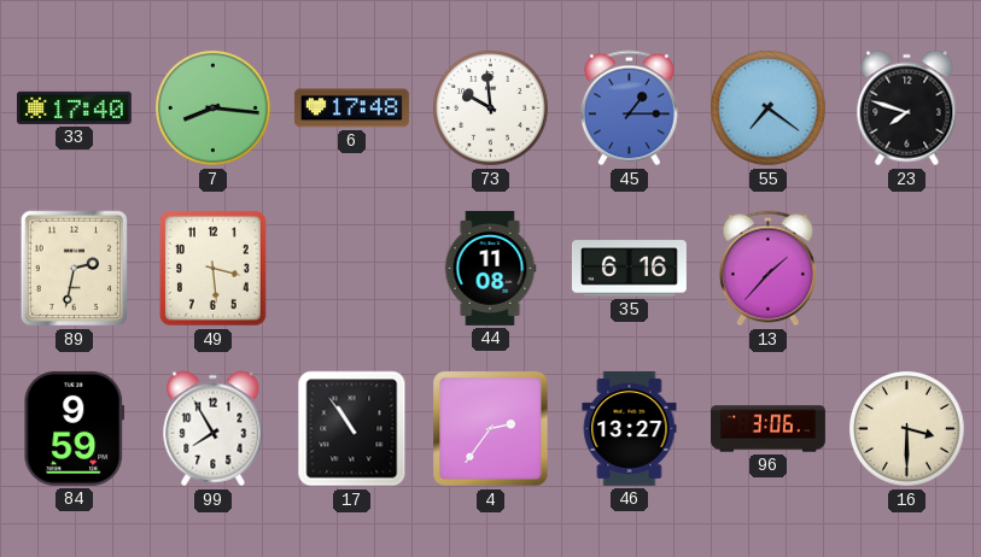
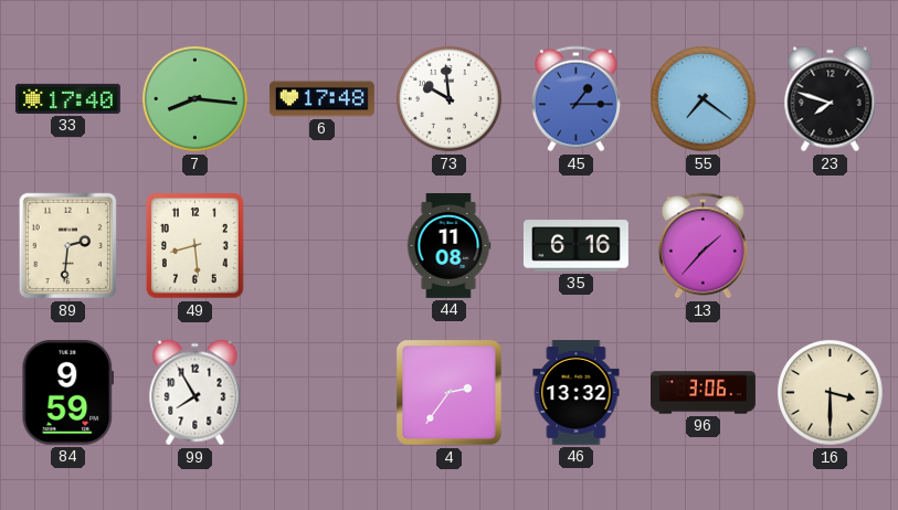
89: 2:32 -> 2:31
49: 3:29 -> 8:29
17: 10:54 -> none
46: 13:27 -> 13:32
